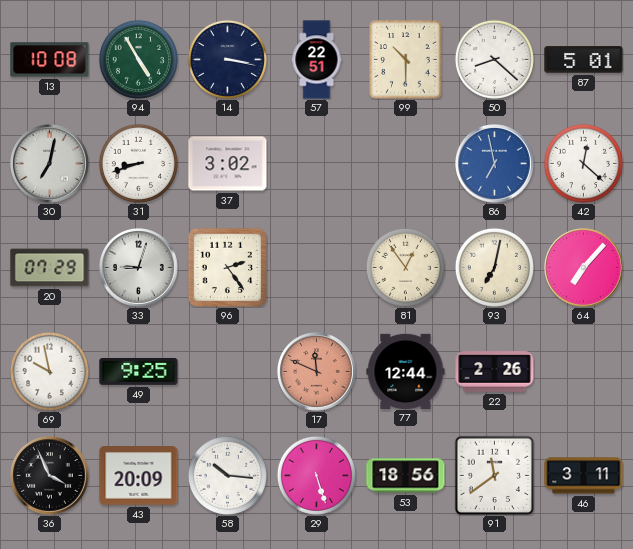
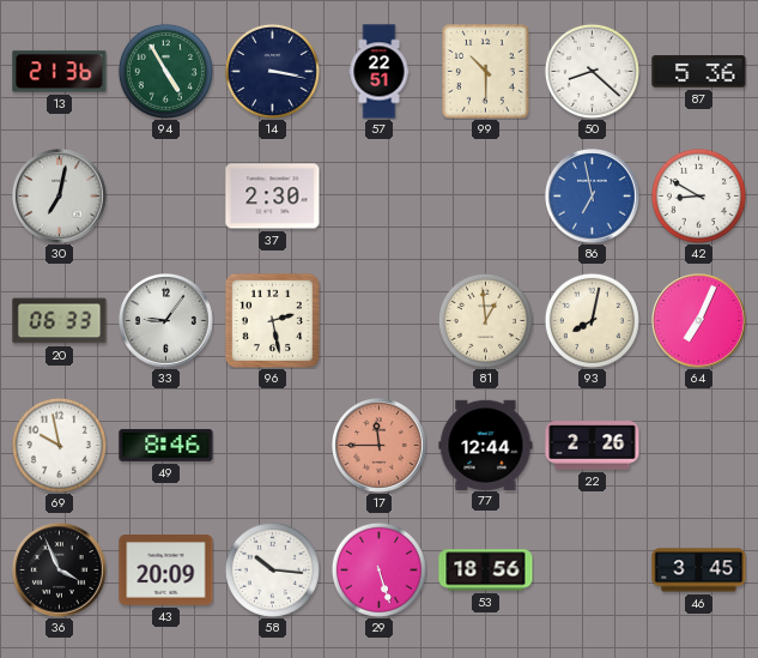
13: 10:08 -> 21:36
87: 5:01 -> 5:36
31: 8:42 -> none
37: 3:02 -> 2:30
42: 12:22 -> 8:50
20: 07:29 -> 06:33
33: 9:03 -> 9:06
96: 2:24 -> 2:28
81: 12:54 -> 12:59
93: 7:02 -> 8:02
64: 7:07 -> 7:04
49: 9:25 -> 8:46
17: 11:49 -> 11:45
91: 11:39 -> none
46: 3:11 -> 3:45
